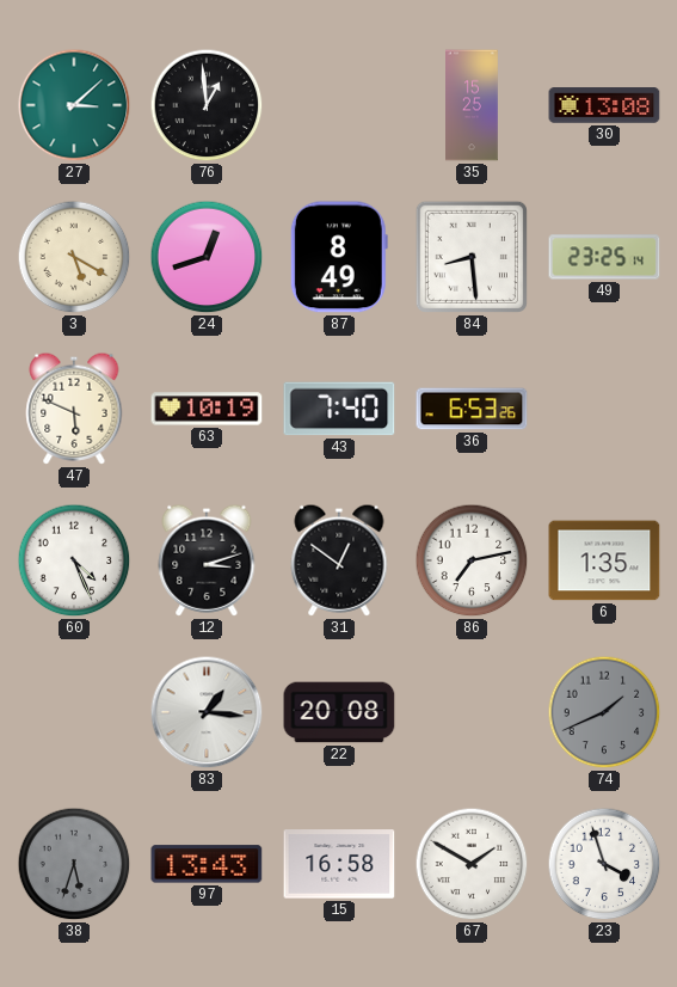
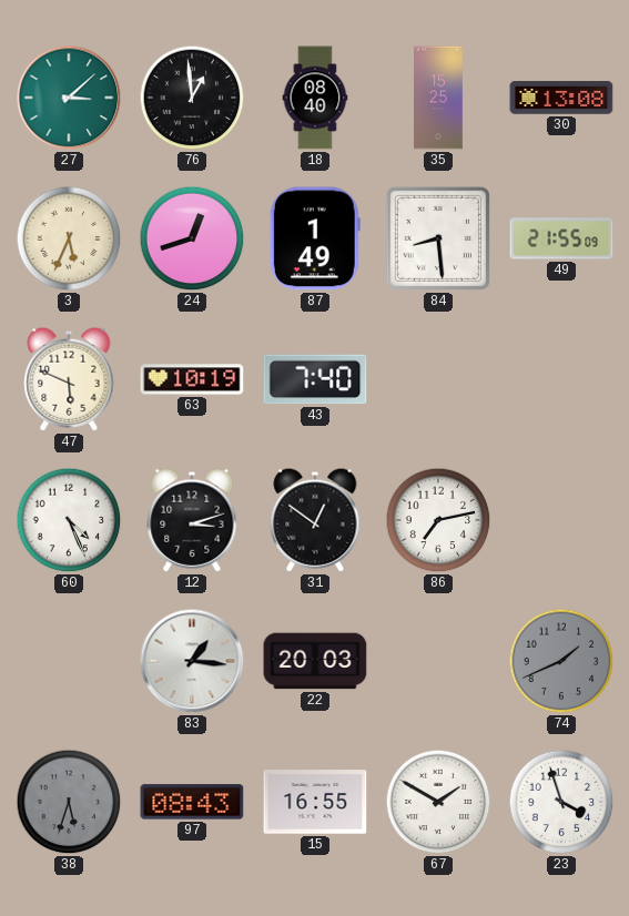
18: none -> 08:40
3: 5:20 -> 5:34
87: 8:49 -> 1:49
49: 23:25 -> 21:55
36: 6:53 -> none
6: 1:35 -> none
22: 20:08 -> 20:03
97: 13:43 -> 08:43
15: 16:58 -> 16:55
